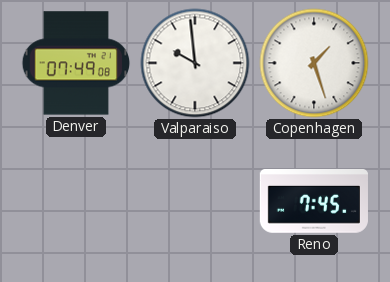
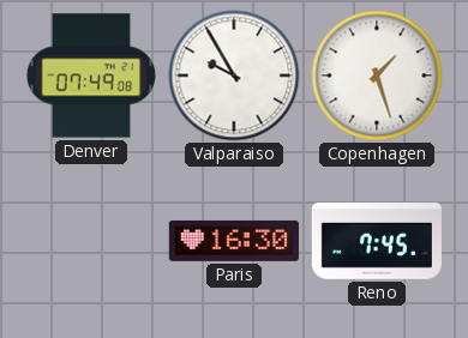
Valparaiso: 9:59 -> 9:55
Paris: none -> 16:30
